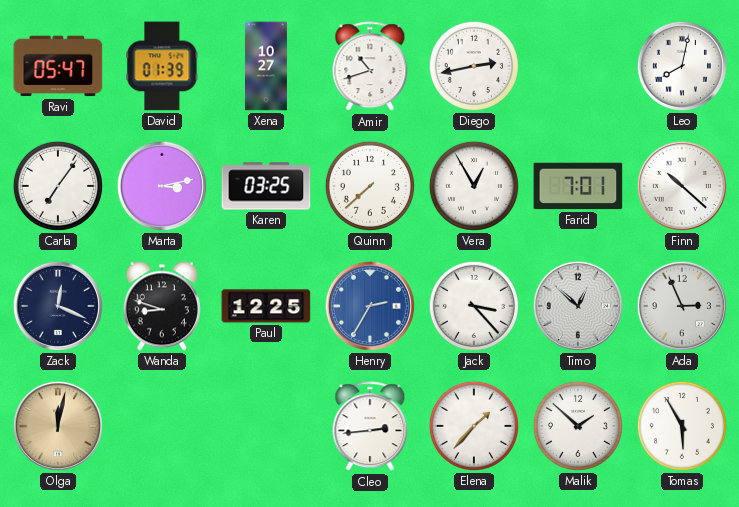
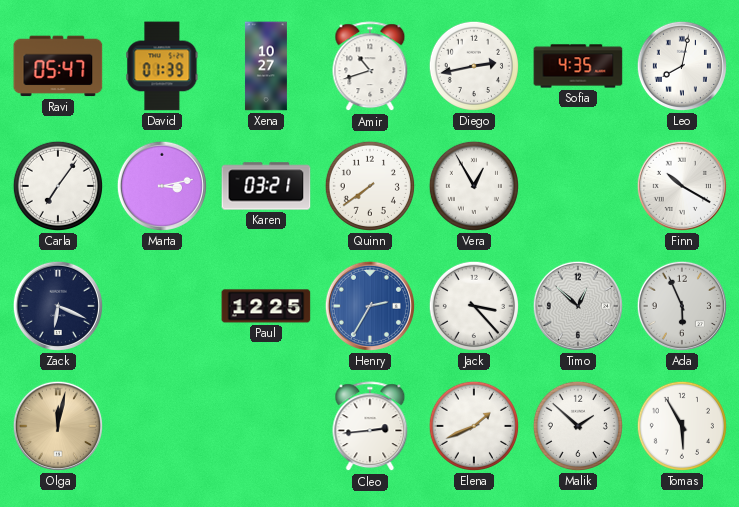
Sofia: none -> 4:35
Karen: 03:25 -> 03:21
Quinn: 7:38 -> 7:39
Farid: 7:01 -> none
Finn: 10:22 -> 10:20
Zack: 12:19 -> 6:19
Wanda: 8:48 -> none
Ada: 2:56 -> 5:56
Elena: 1:37 -> 1:41
